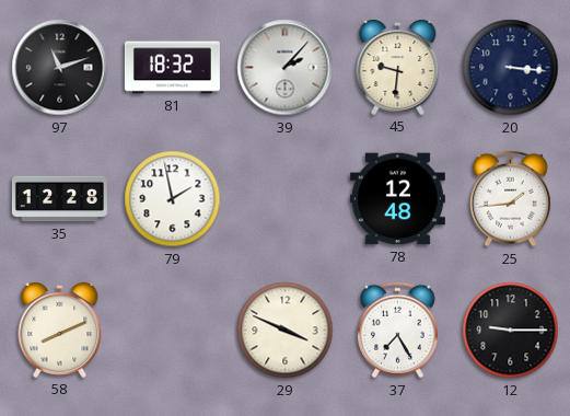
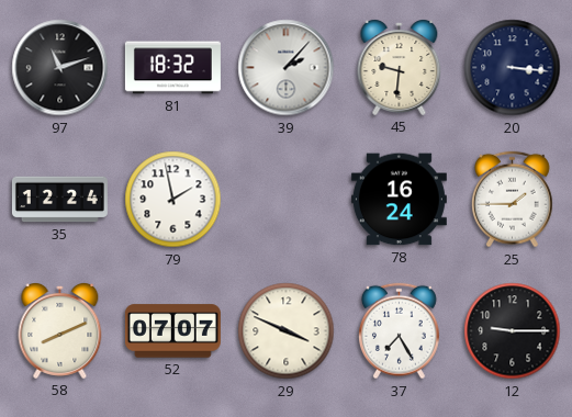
35: 12:28 -> 12:24
78: 12:48 -> 16:24
25: 1:44 -> 1:45
52: none -> 07:07
